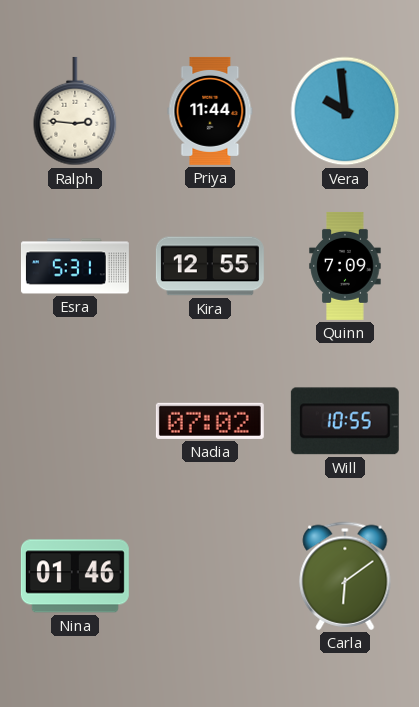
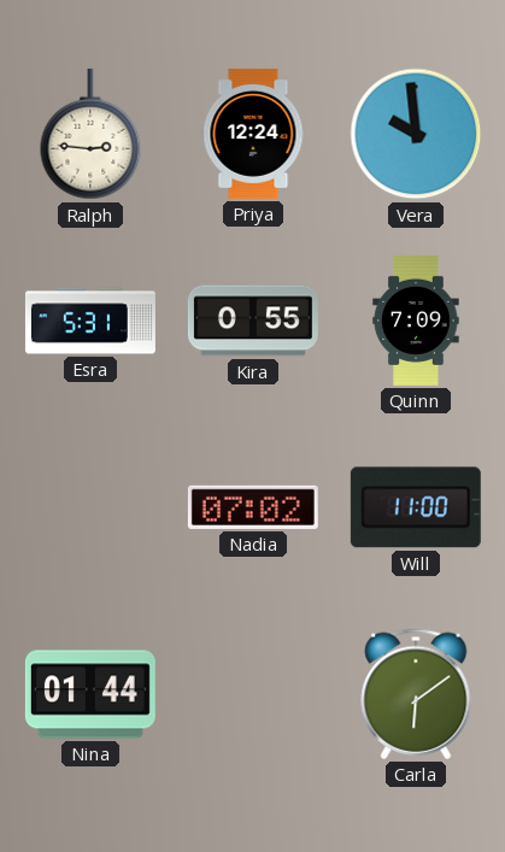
Priya: 11:44 -> 12:24
Kira: 12:55 -> 0:55
Will: 10:55 -> 11:00
Nina: 01:46 -> 01:44
